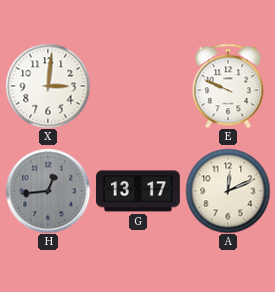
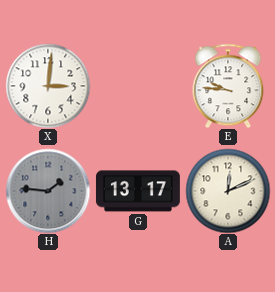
E: 9:49 -> 9:46
H: 12:44 -> 1:46
